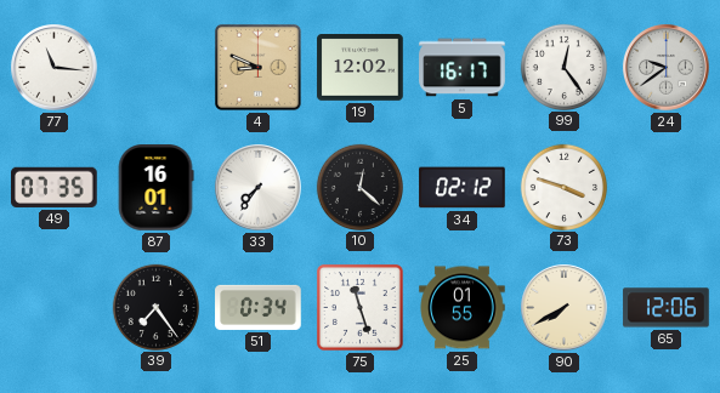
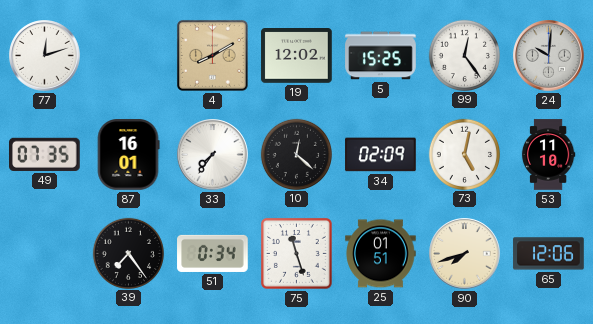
77: 11:16 -> 12:12
4: 8:49 -> 8:10
5: 16:17 -> 15:25
24: 9:39 -> 10:01
34: 02:12 -> 02:09
73: 3:48 -> 5:02
53: none -> 11:10
25: 01:55 -> 01:51
90: 7:40 -> 7:42
